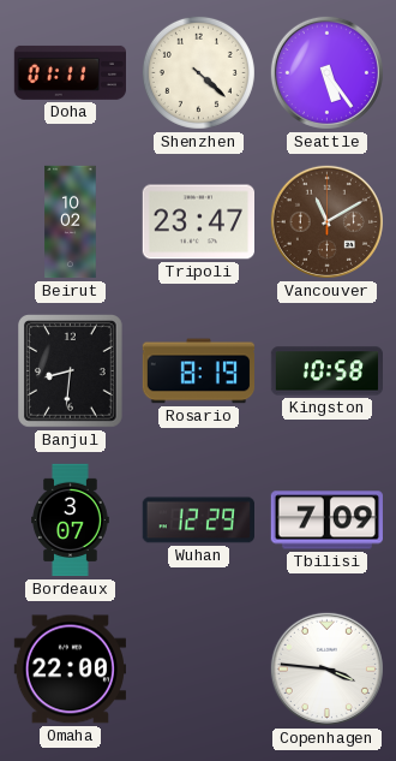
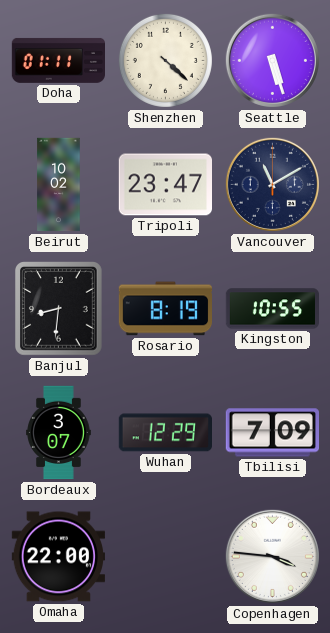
Seattle: 5:24 -> 5:27
Vancouver dial: brown -> navy
Kingston: 10:58 -> 10:55
